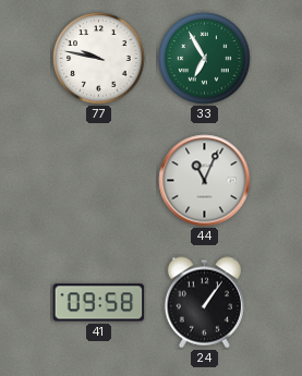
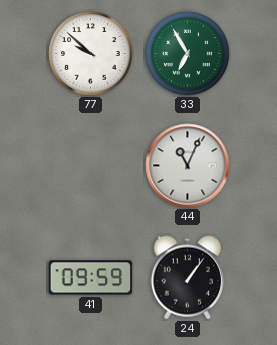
77: 9:47 -> 9:52
41: 09:58 -> 09:59
